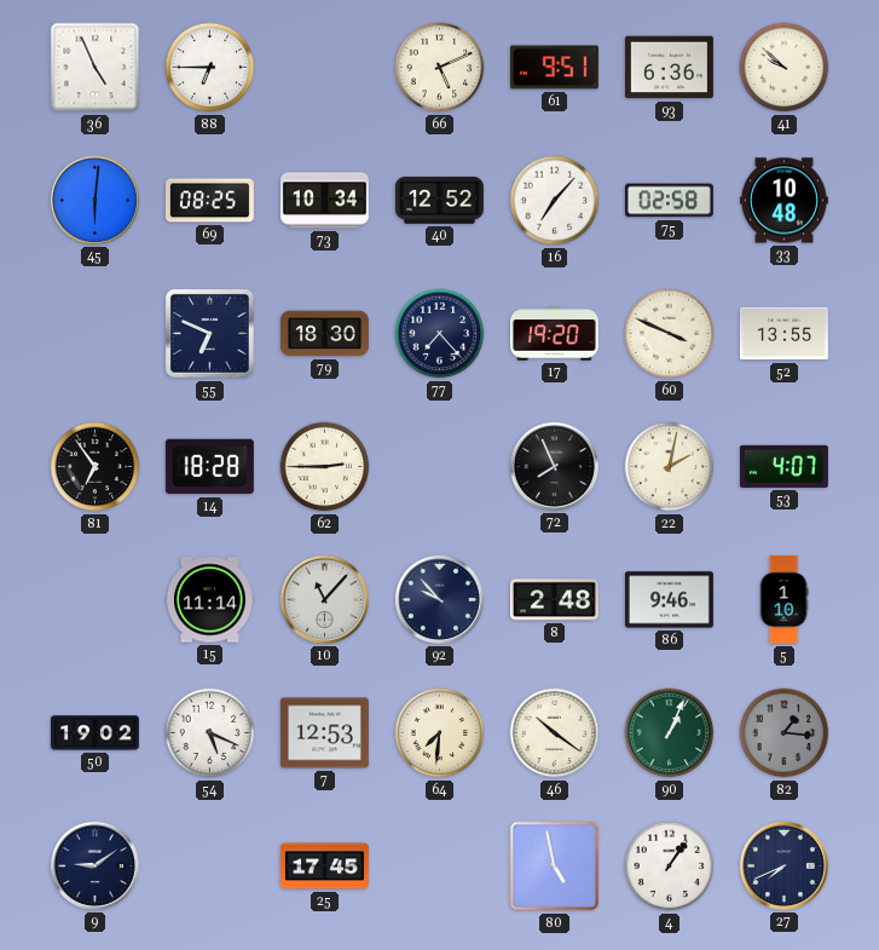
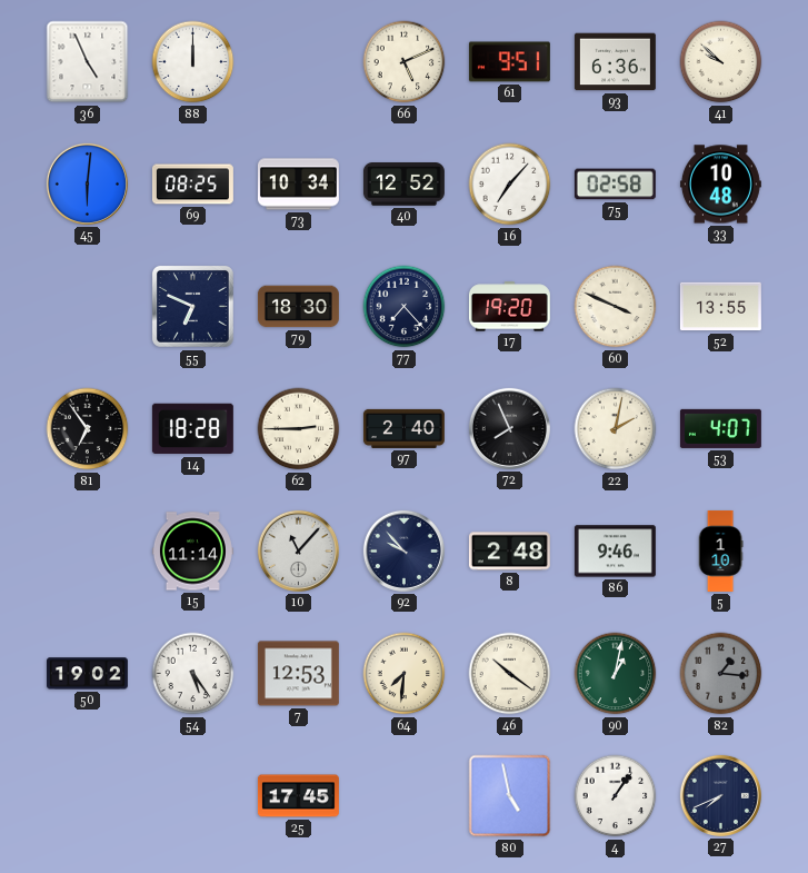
88: 6:45 -> 12:00
97: none -> 2:40
54: 5:19 -> 5:24
90: 1:04 -> 1:02
9: 9:09 -> none
